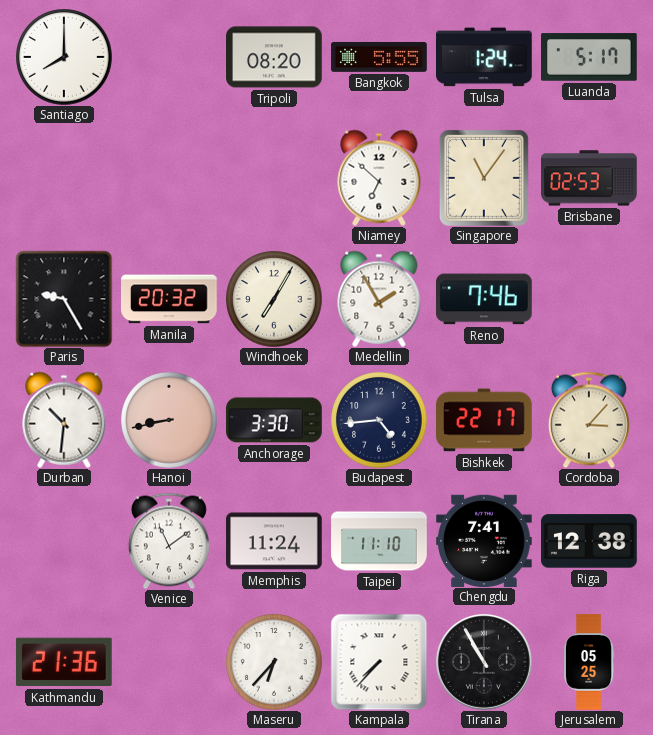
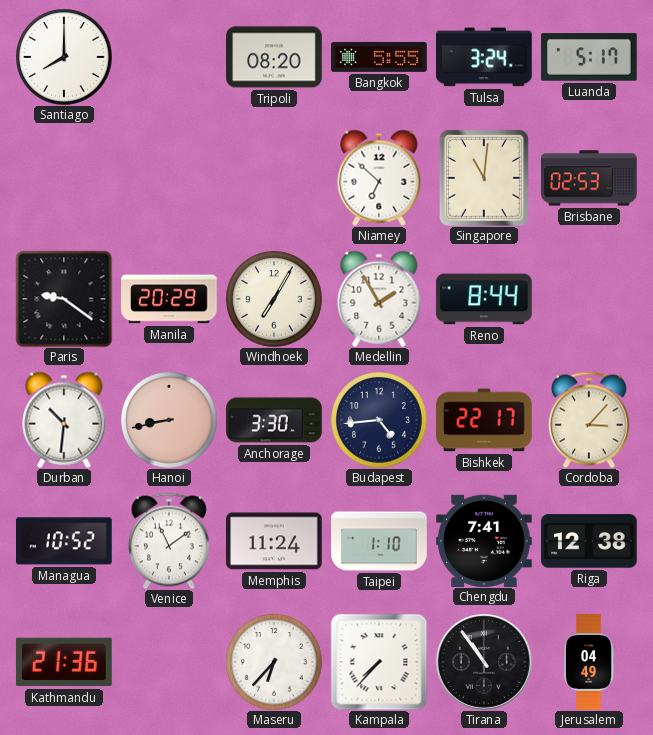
Tulsa: 1:24 -> 3:24
Singapore: 11:06 -> 11:01
Paris: 9:25 -> 9:21
Manila: 20:32 -> 20:29
Reno: 7:46 -> 8:44
Managua: none -> 10:52
Taipei: 11:10 -> 1:10
Tirana: 10:55 -> 10:54
Jerusalem: 05:25 -> 04:49
